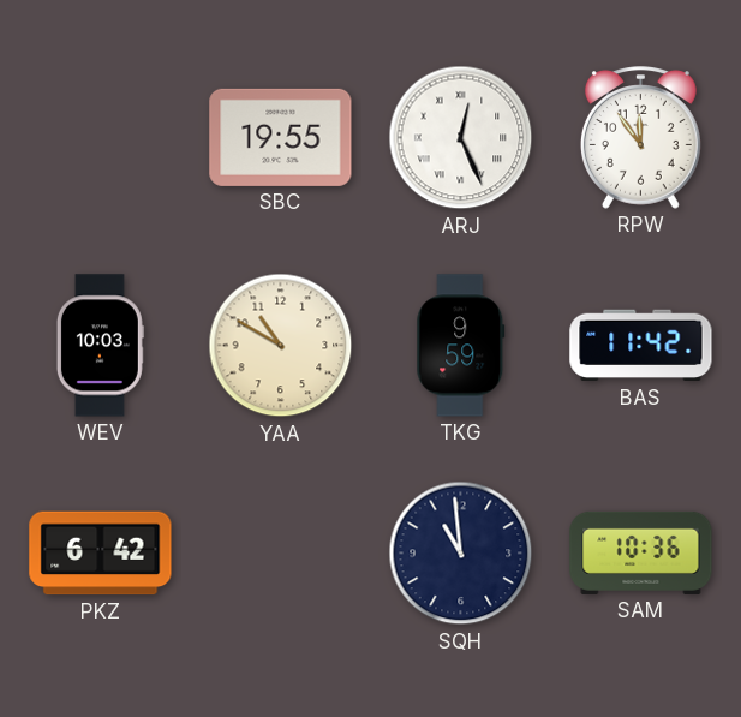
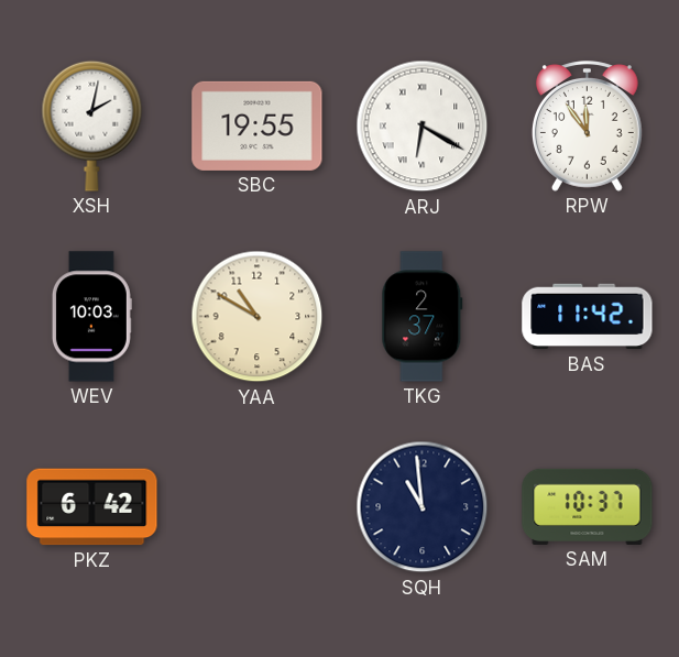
XSH: none -> 2:02
ARJ: 12:26 -> 6:20
TKG: 9:59 -> 2:37
SAM: 10:36 -> 10:37
